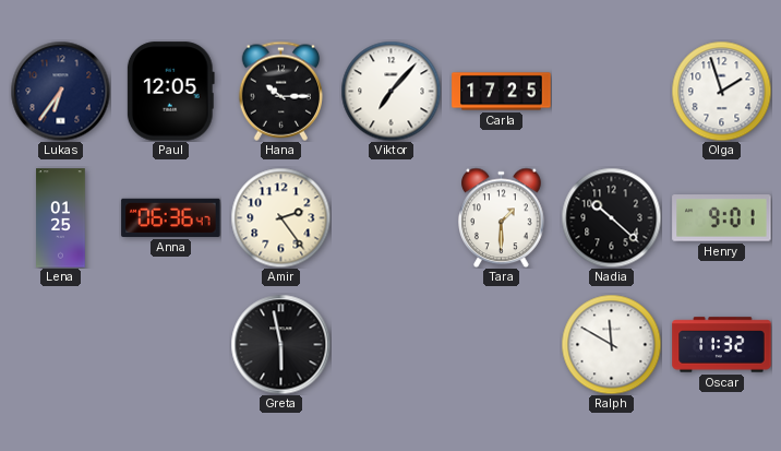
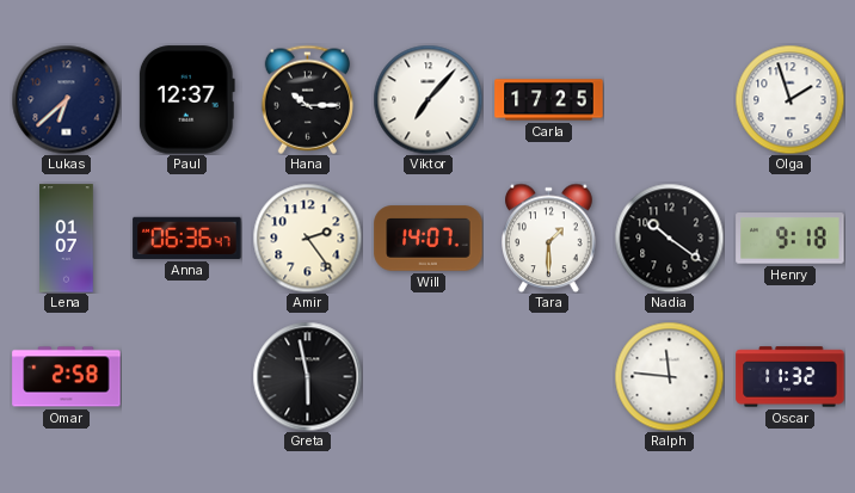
Lukas: 6:36 -> 6:38
Paul: 12:05 -> 12:37
Lena: 01:25 -> 01:07
Will: none -> 14:07
Nadia: 10:22 -> 10:21
Henry: 9:01 -> 9:18
Omar: none -> 2:58
Ralph: 11:50 -> 11:46
